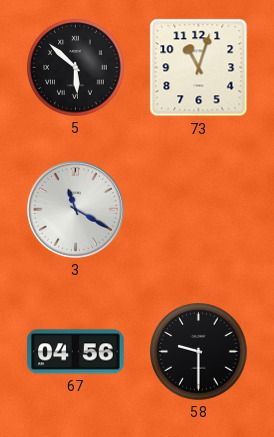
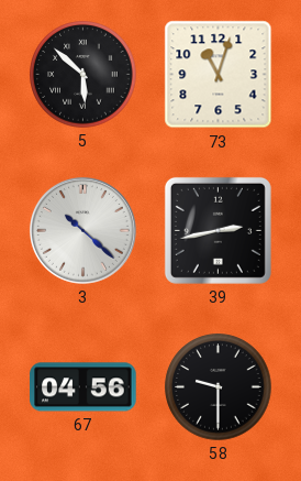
3: 11:20 -> 10:22
39: none -> 2:43
